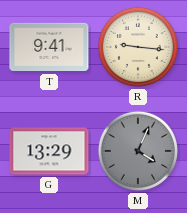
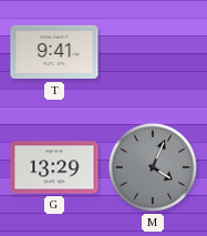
R: 9:16 -> none
